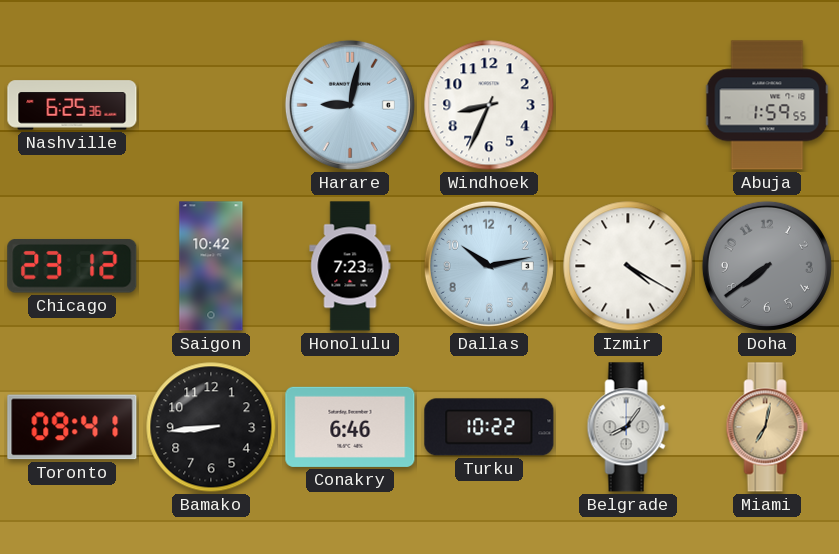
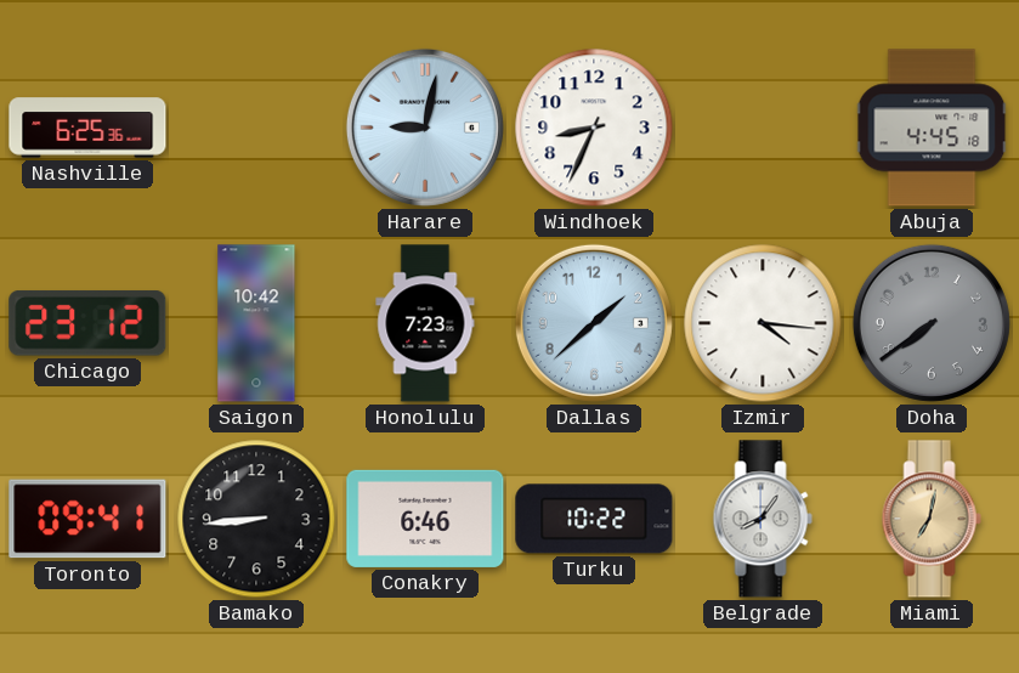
Abuja: 1:59 -> 4:45
Dallas: 10:13 -> 1:38
Izmir: 4:20 -> 4:16
